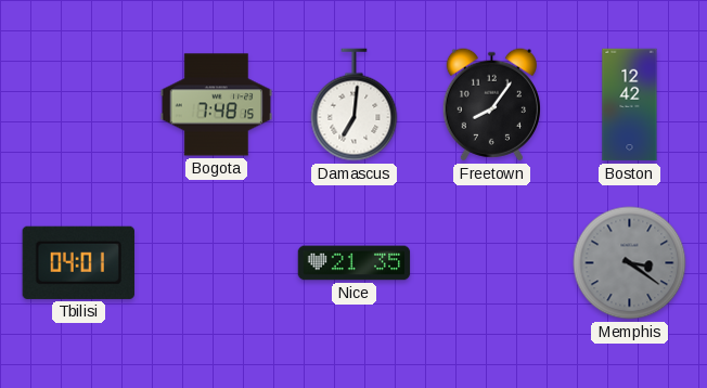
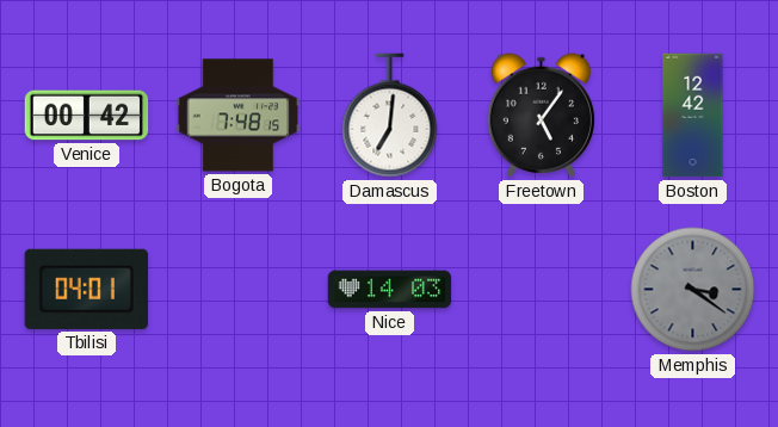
Venice: none -> 00:42
Freetown: 8:06 -> 5:06
Nice: 21:35 -> 14:03
